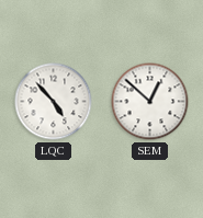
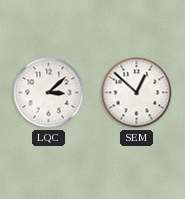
LQC: 4:53 -> 3:08
